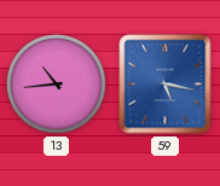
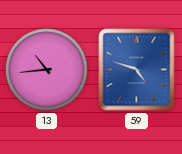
59: 5:17 -> 4:48
